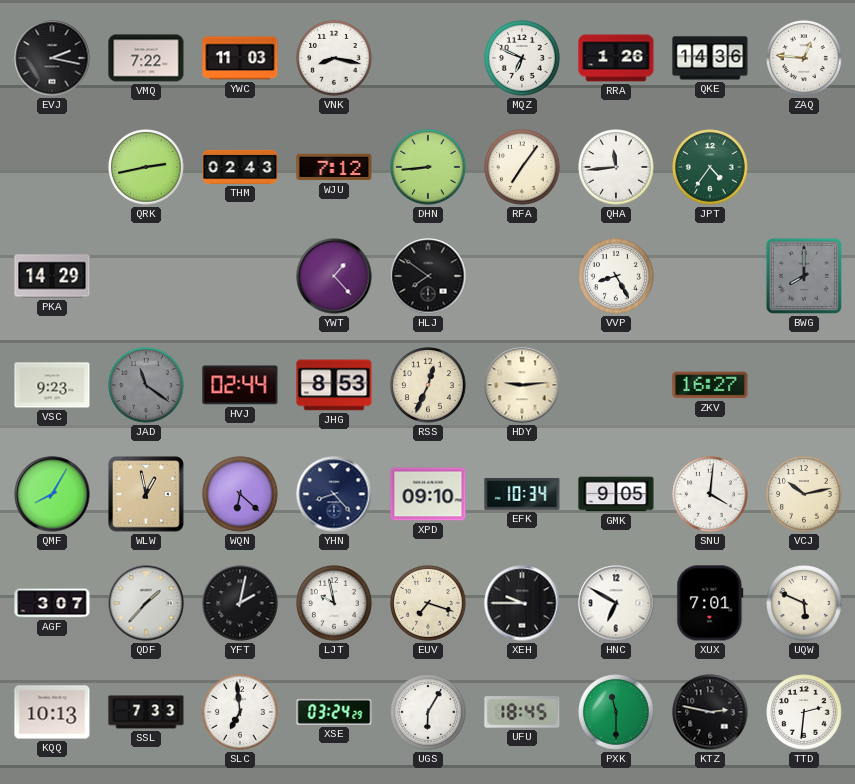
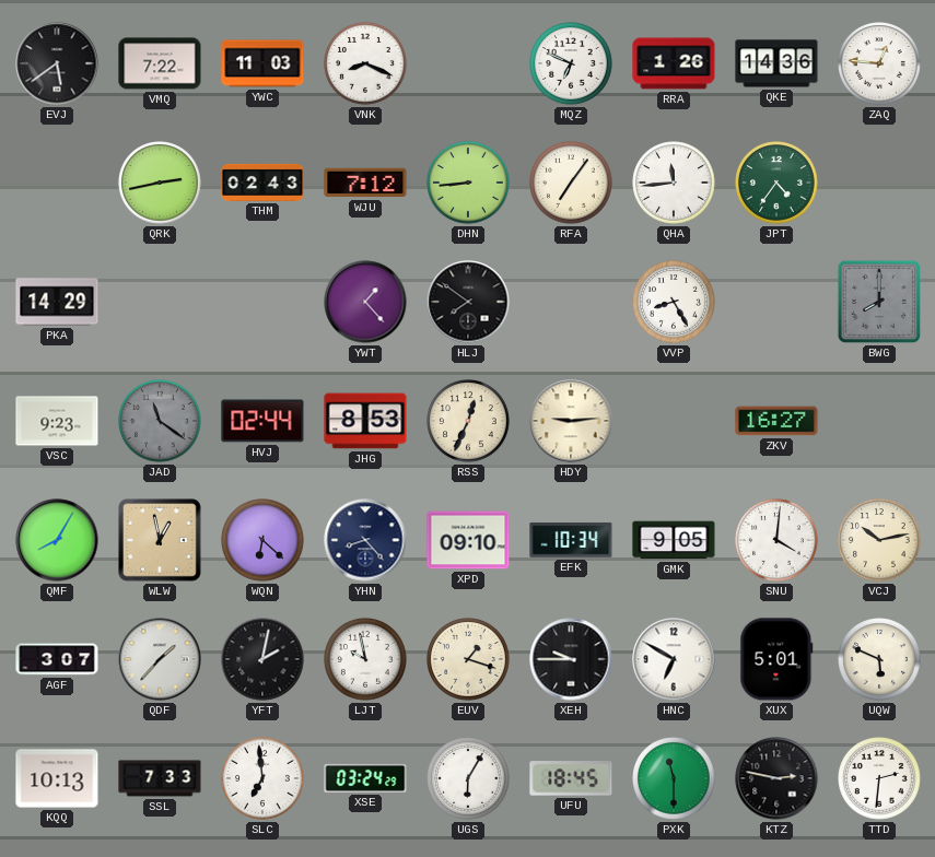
EVJ: 2:17 -> 5:39
VNK: 8:17 -> 8:19
EUV: 7:18 -> 1:18
XUX: 7:01 -> 5:01
